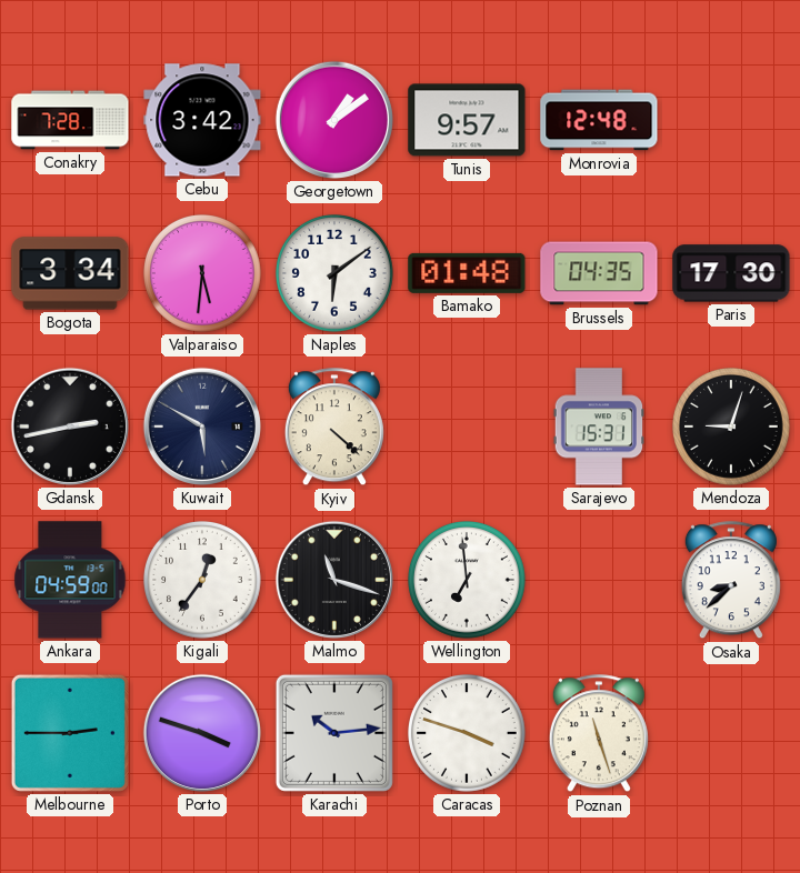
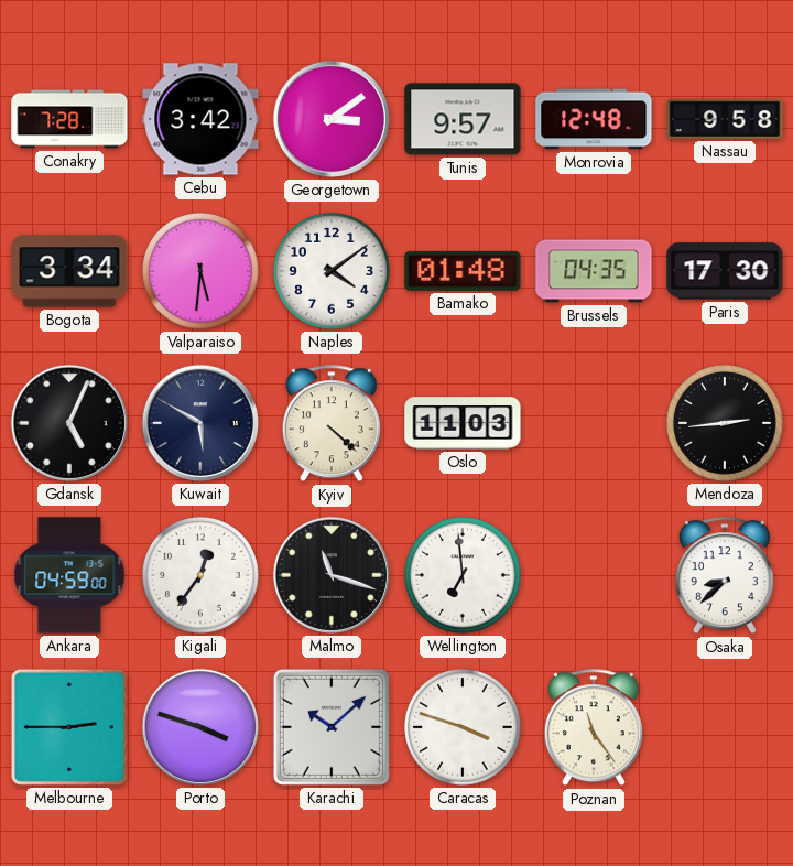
Georgetown: 1:09 -> 3:09
Nassau: none -> 9:58
Naples: 6:09 -> 4:09
Gdansk: 2:43 -> 5:04
Oslo: none -> 11:03
Sarajevo: 15:31 -> none
Mendoza: 9:03 -> 2:44
Karachi: 10:14 -> 10:08
Poznan: 11:27 -> 11:24
